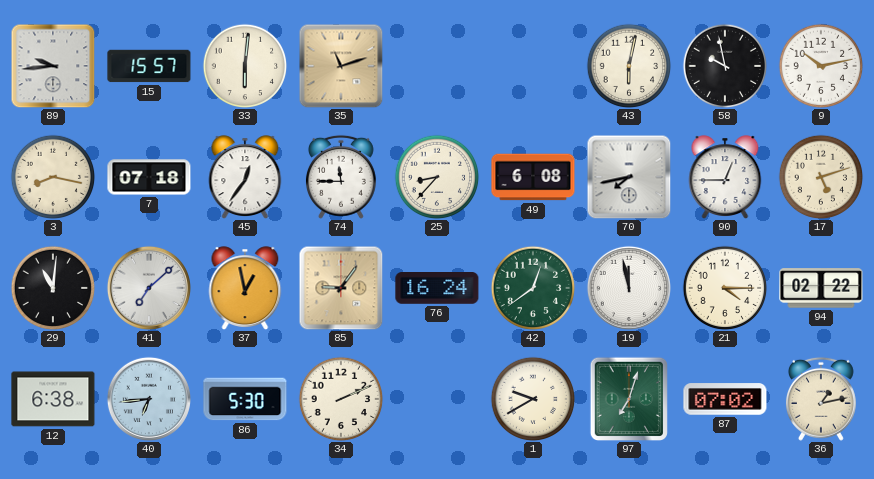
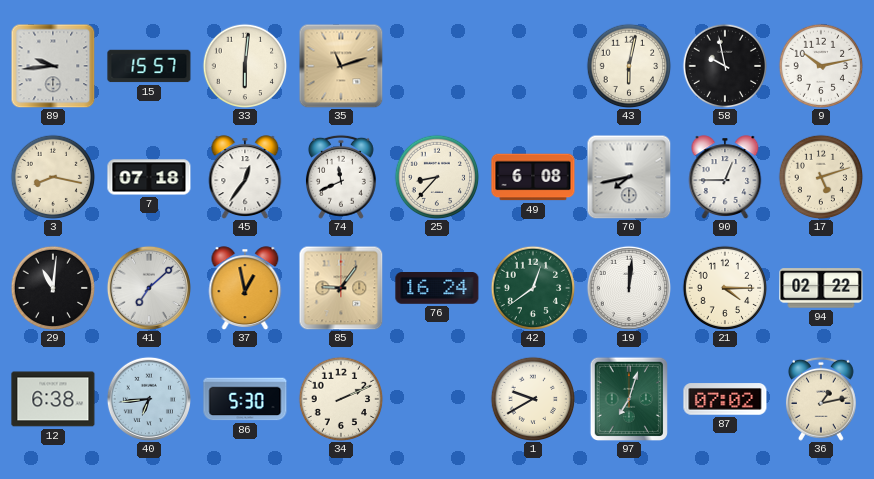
74: 11:45 -> 11:41
19: 11:58 -> 12:01
